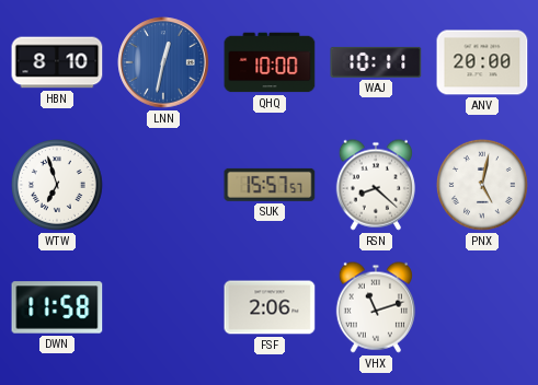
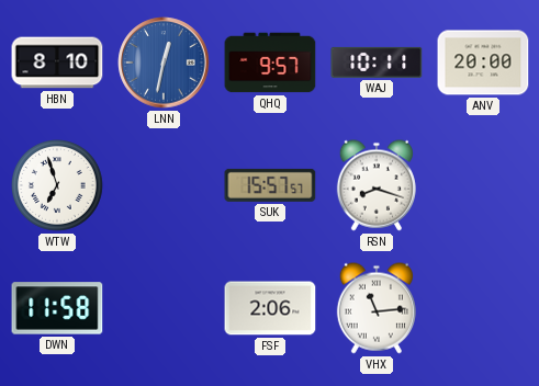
QHQ: 10:00 -> 9:57
RSN: 8:22 -> 8:18
PNX: 5:02 -> none
VHX: 11:12 -> 11:14
